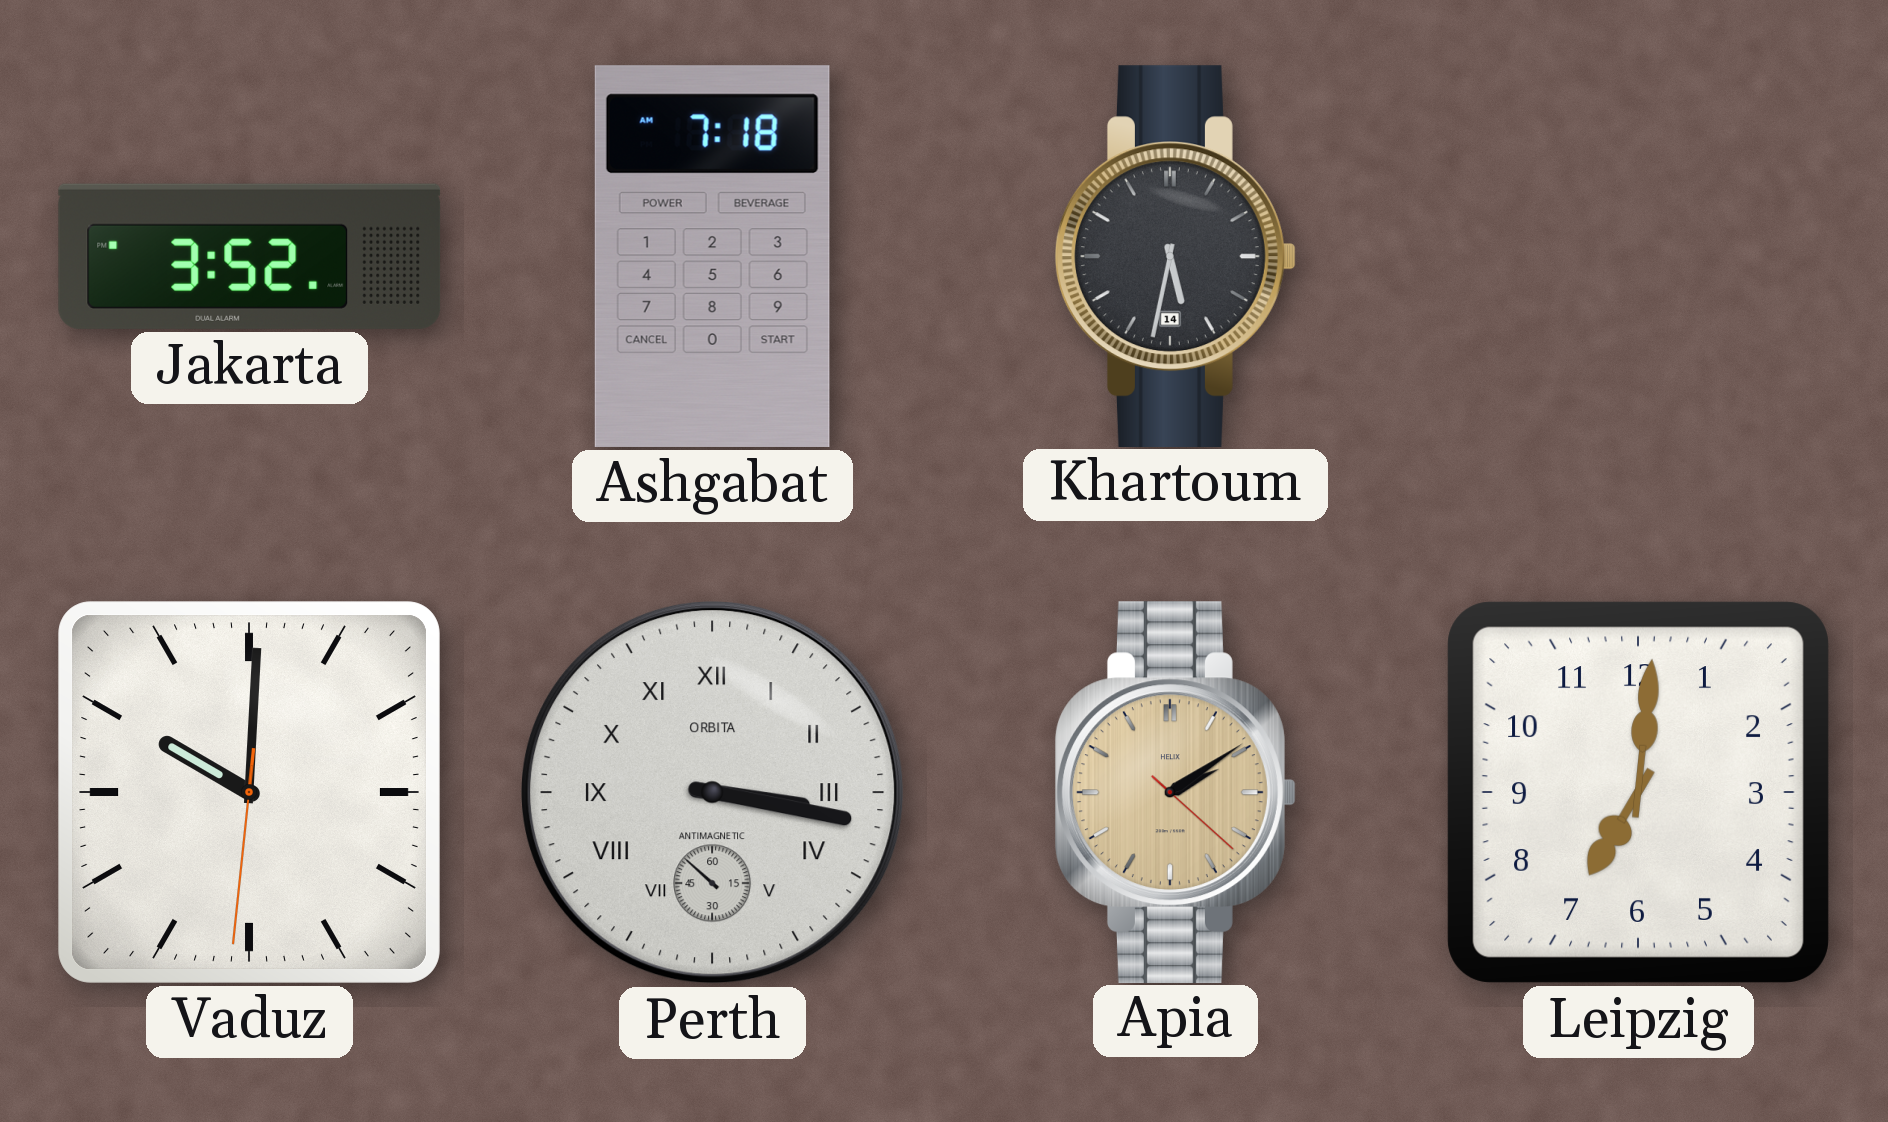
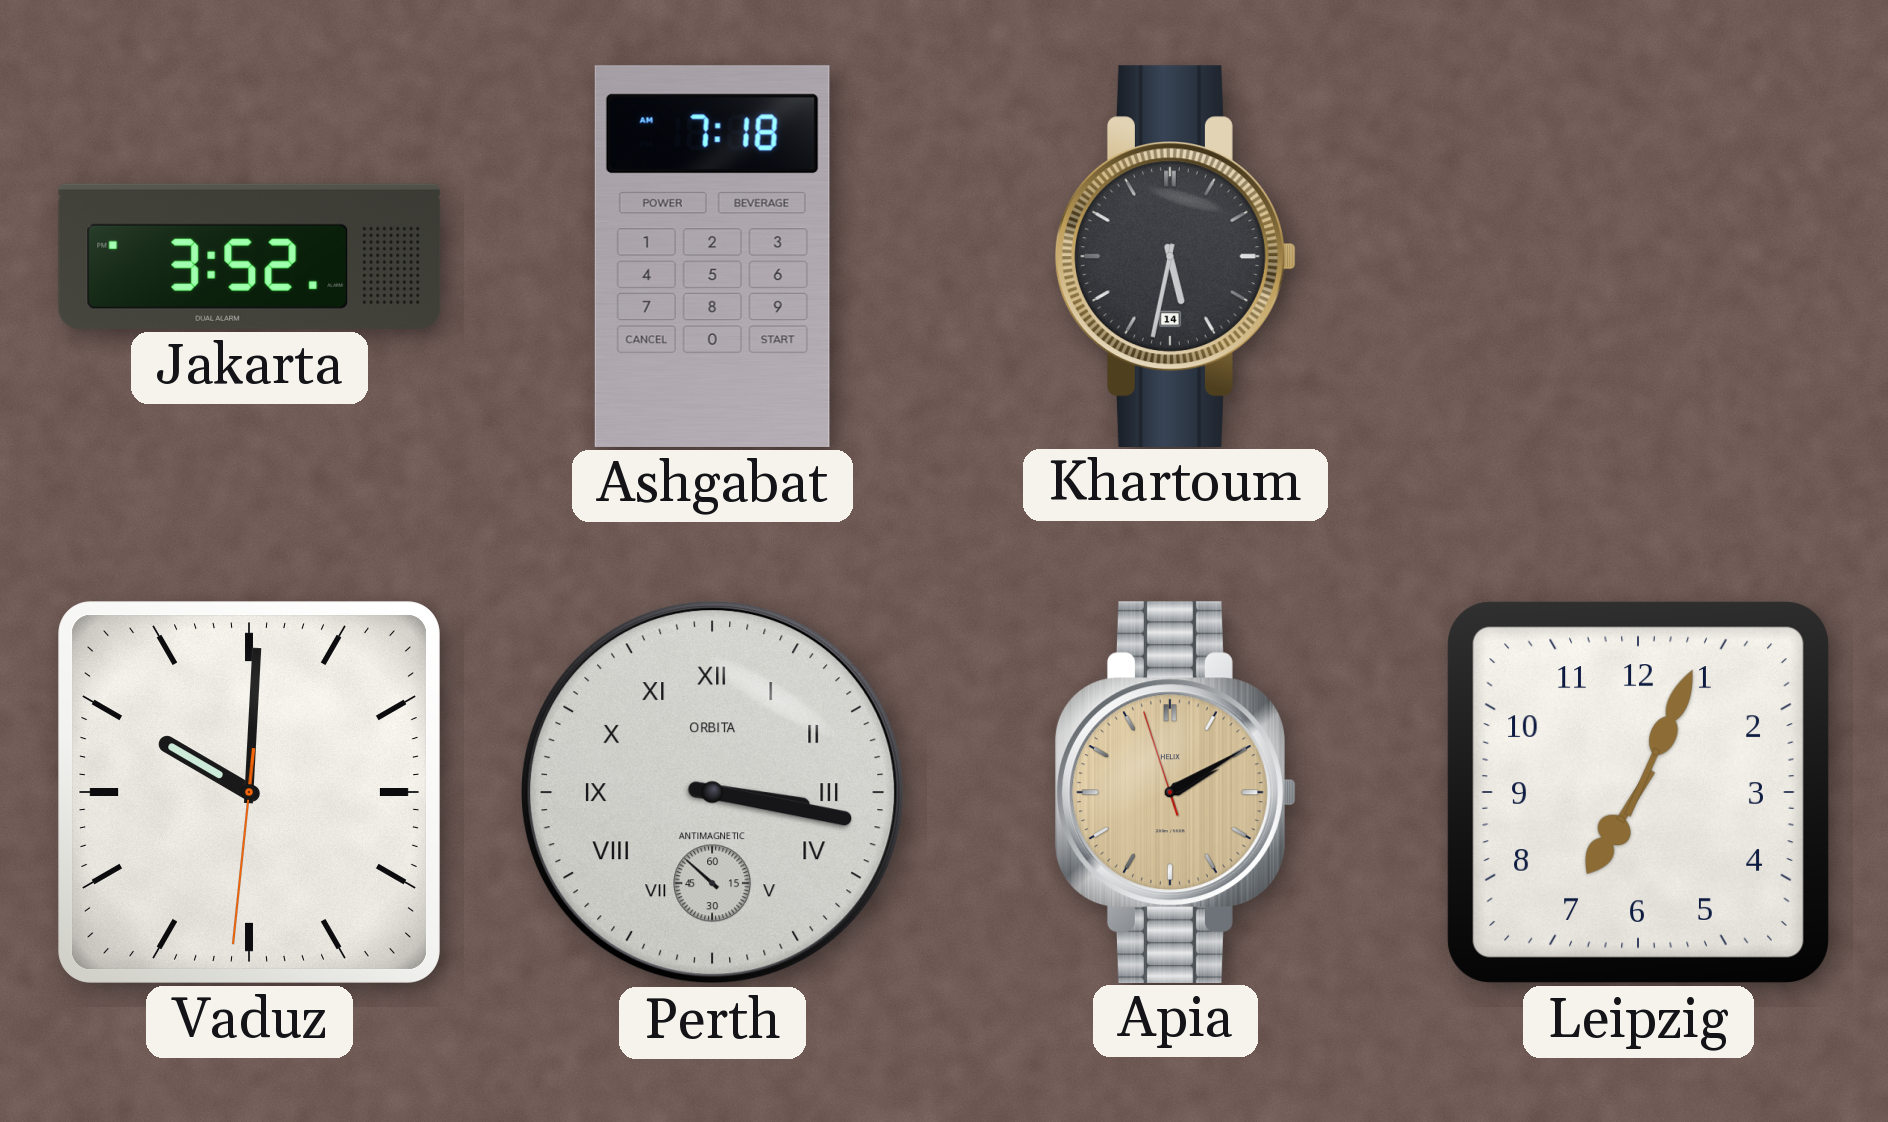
Apia: 2:09:22 -> 2:09:57
Leipzig: 7:01 -> 7:04
